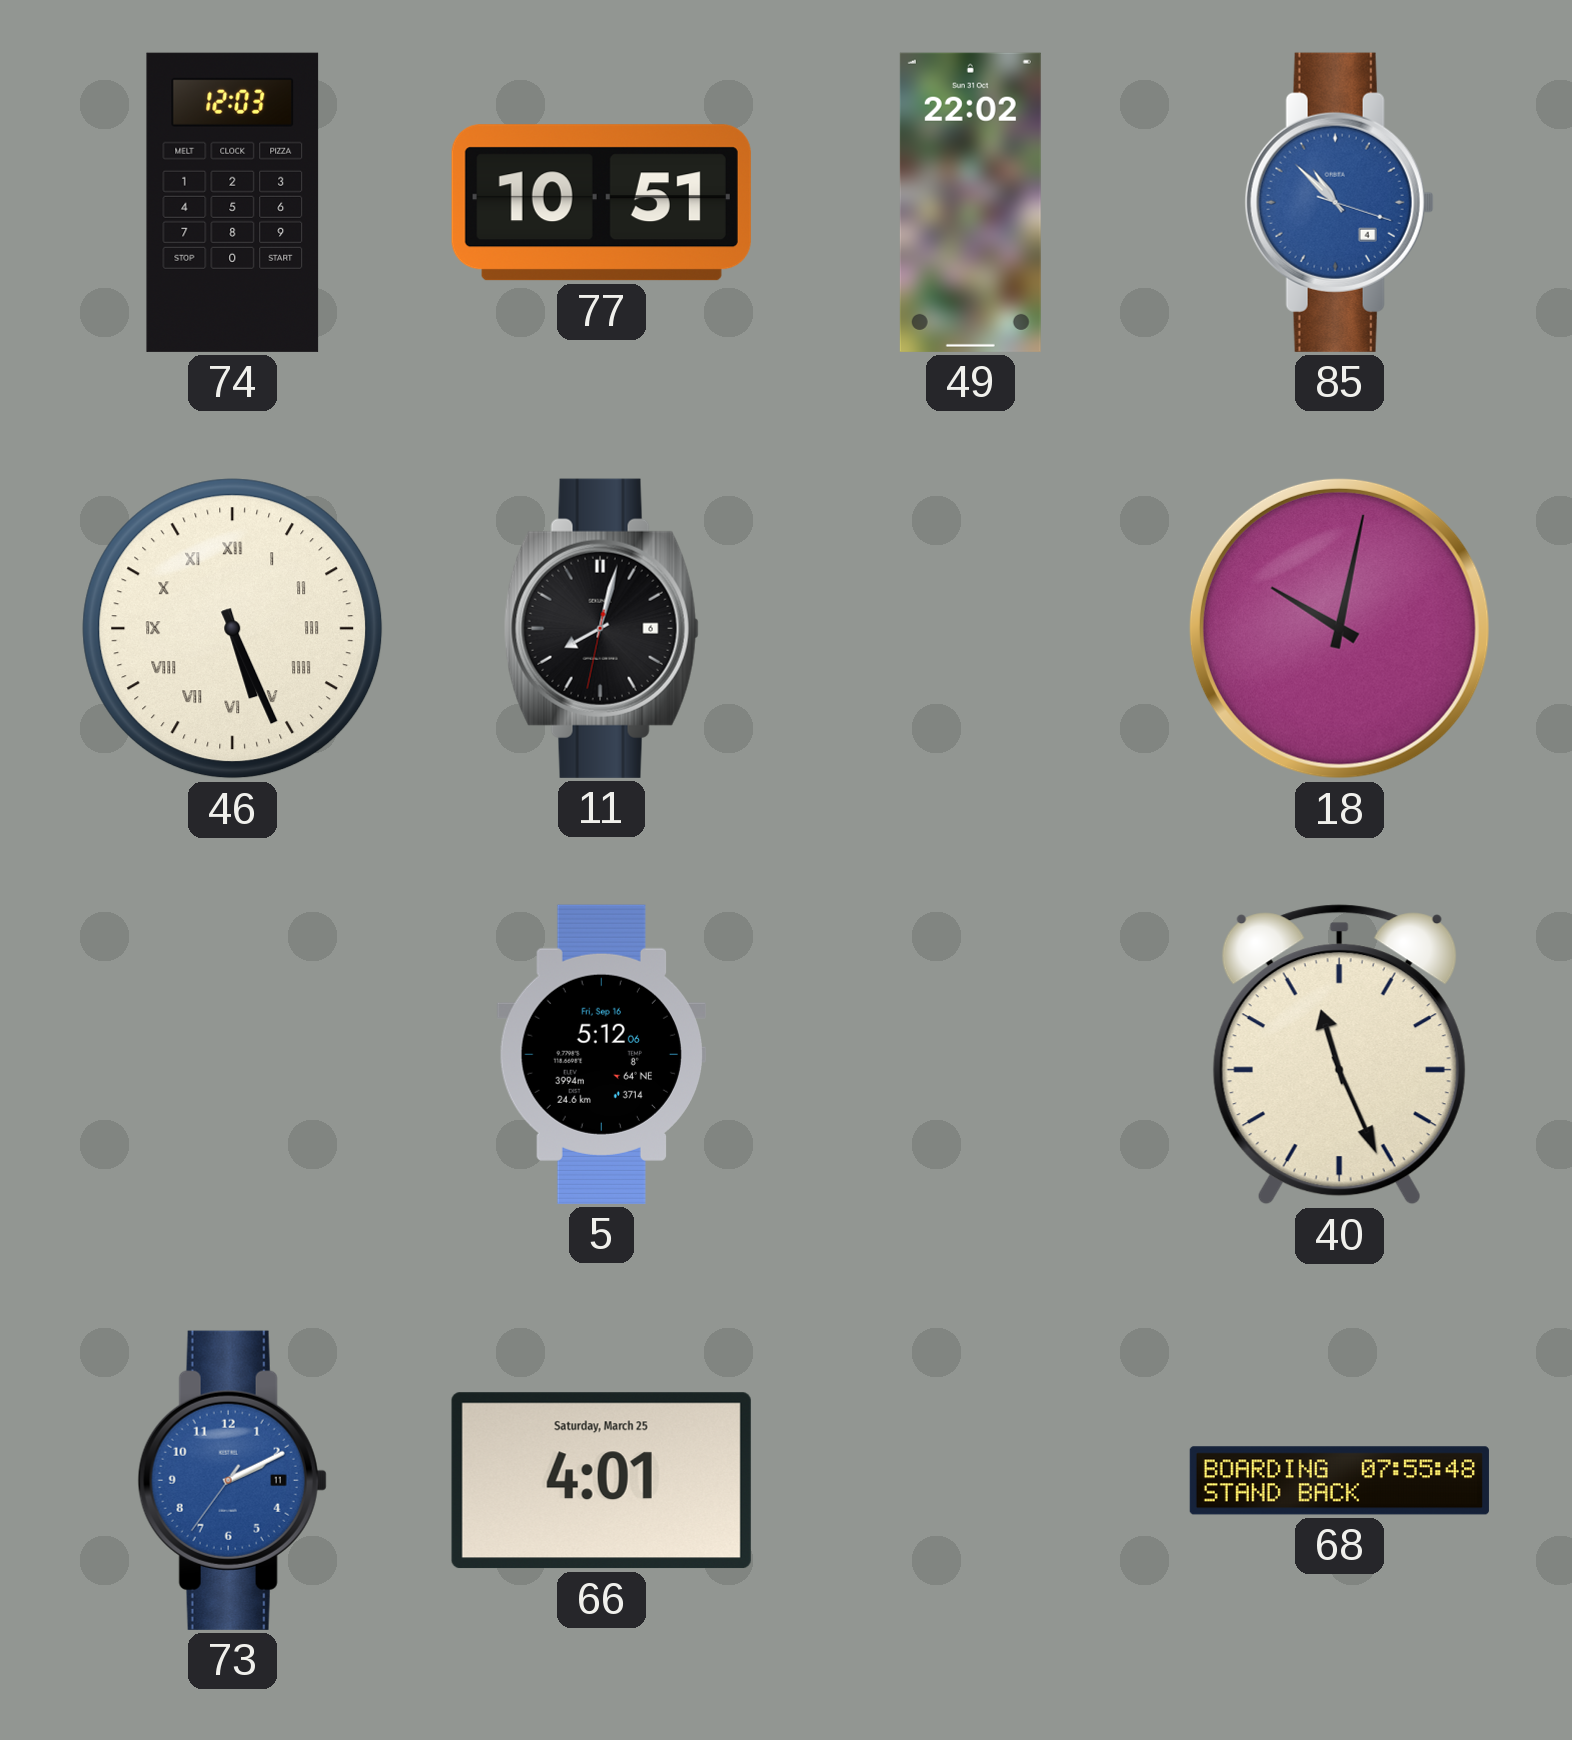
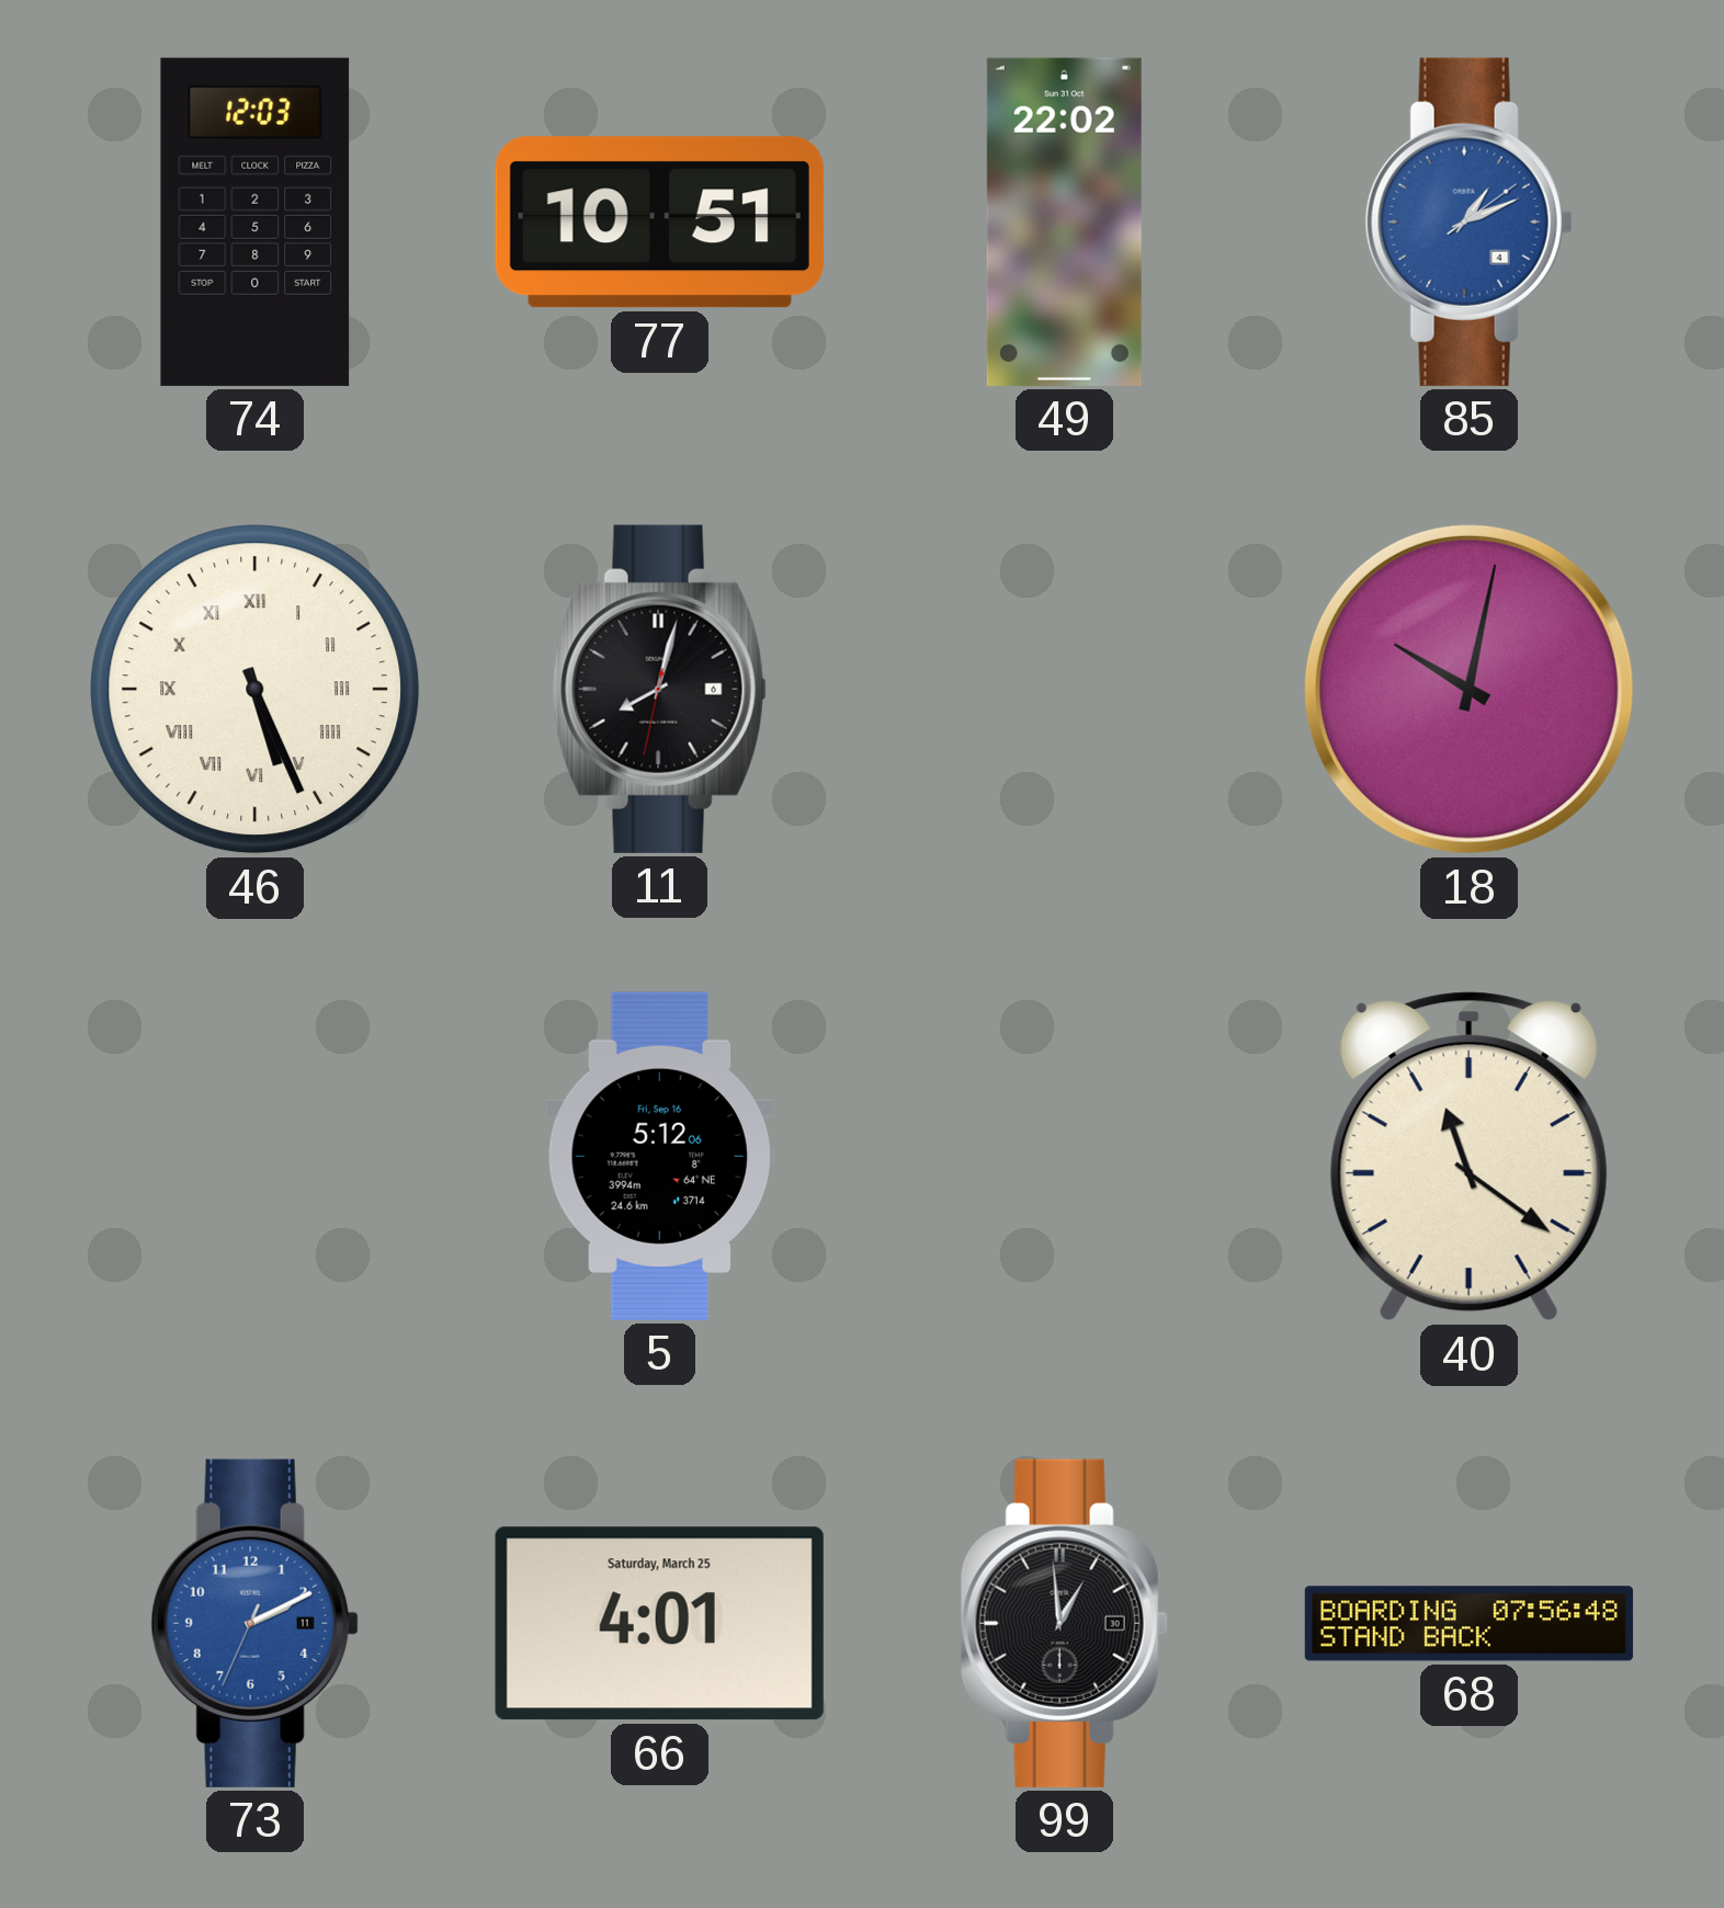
85: 10:52 -> 1:11
40: 11:26 -> 11:21
73: 2:10:36 -> 2:10:34
99: none -> 12:59
68: 07:55 -> 07:56
